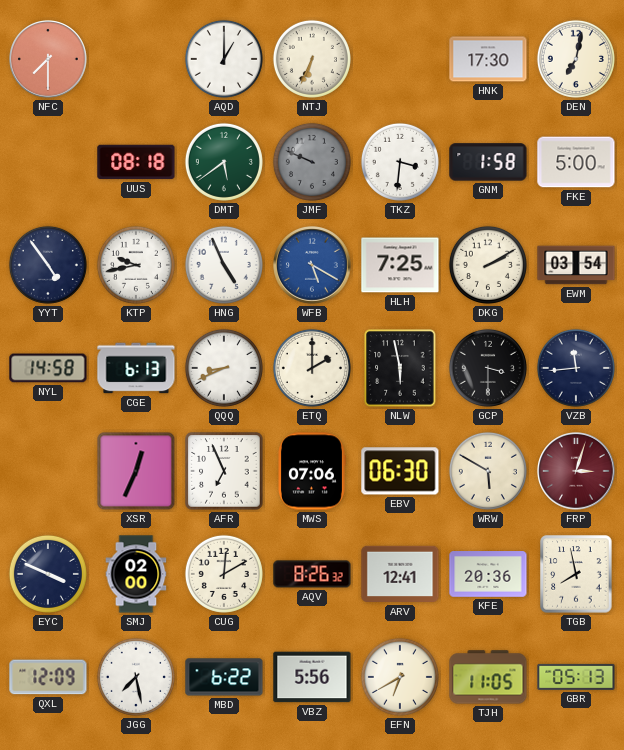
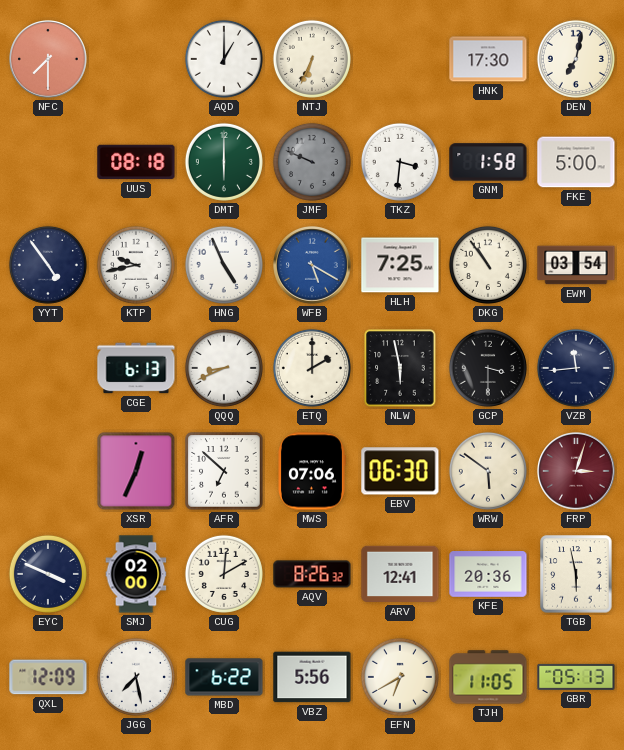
DMT: 5:39 -> 6:00
DKG: 2:10 -> 10:54
NYL: 14:58 -> none
AFR: 6:56 -> 6:52
WRW: 5:50 -> 5:51
TGB: 7:58 -> 5:58
